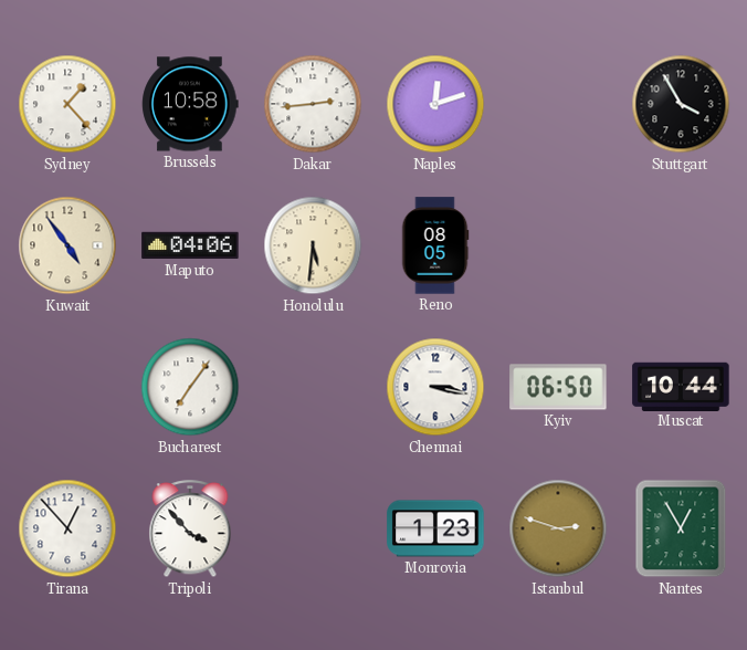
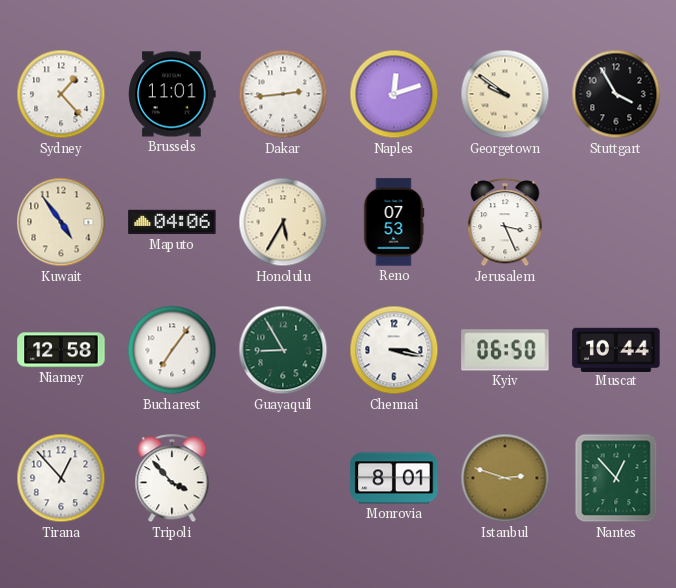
Brussels: 10:58 -> 11:01
Georgetown: none -> 9:51
Honolulu: 5:31 -> 5:35
Reno: 08:05 -> 07:53
Jerusalem: none -> 3:26
Niamey: none -> 12:58
Guayaquil: none -> 8:55
Monrovia: 1:23 -> 8:01
Nantes: 12:55 -> 12:53
